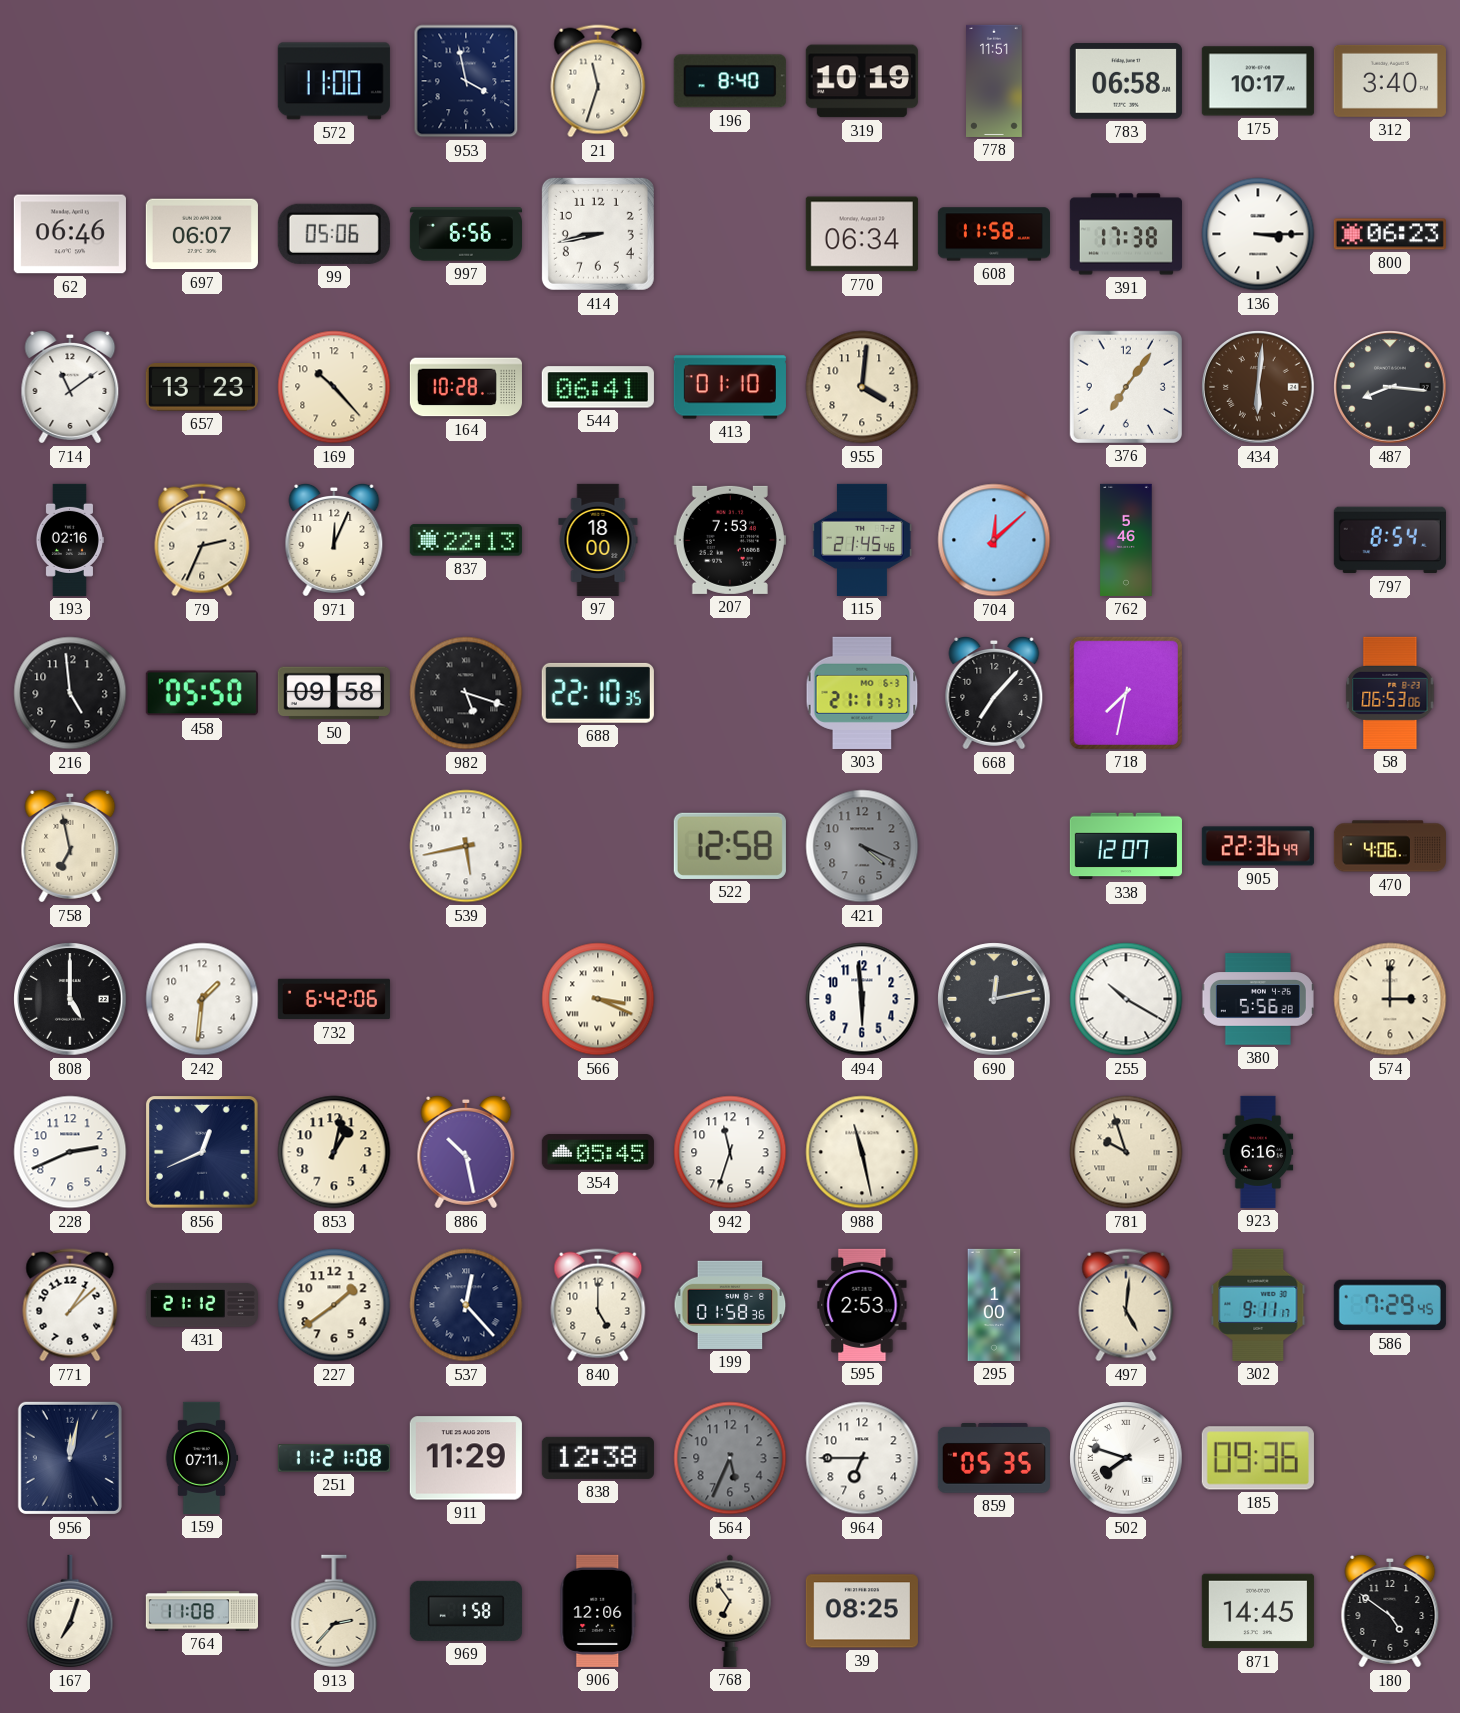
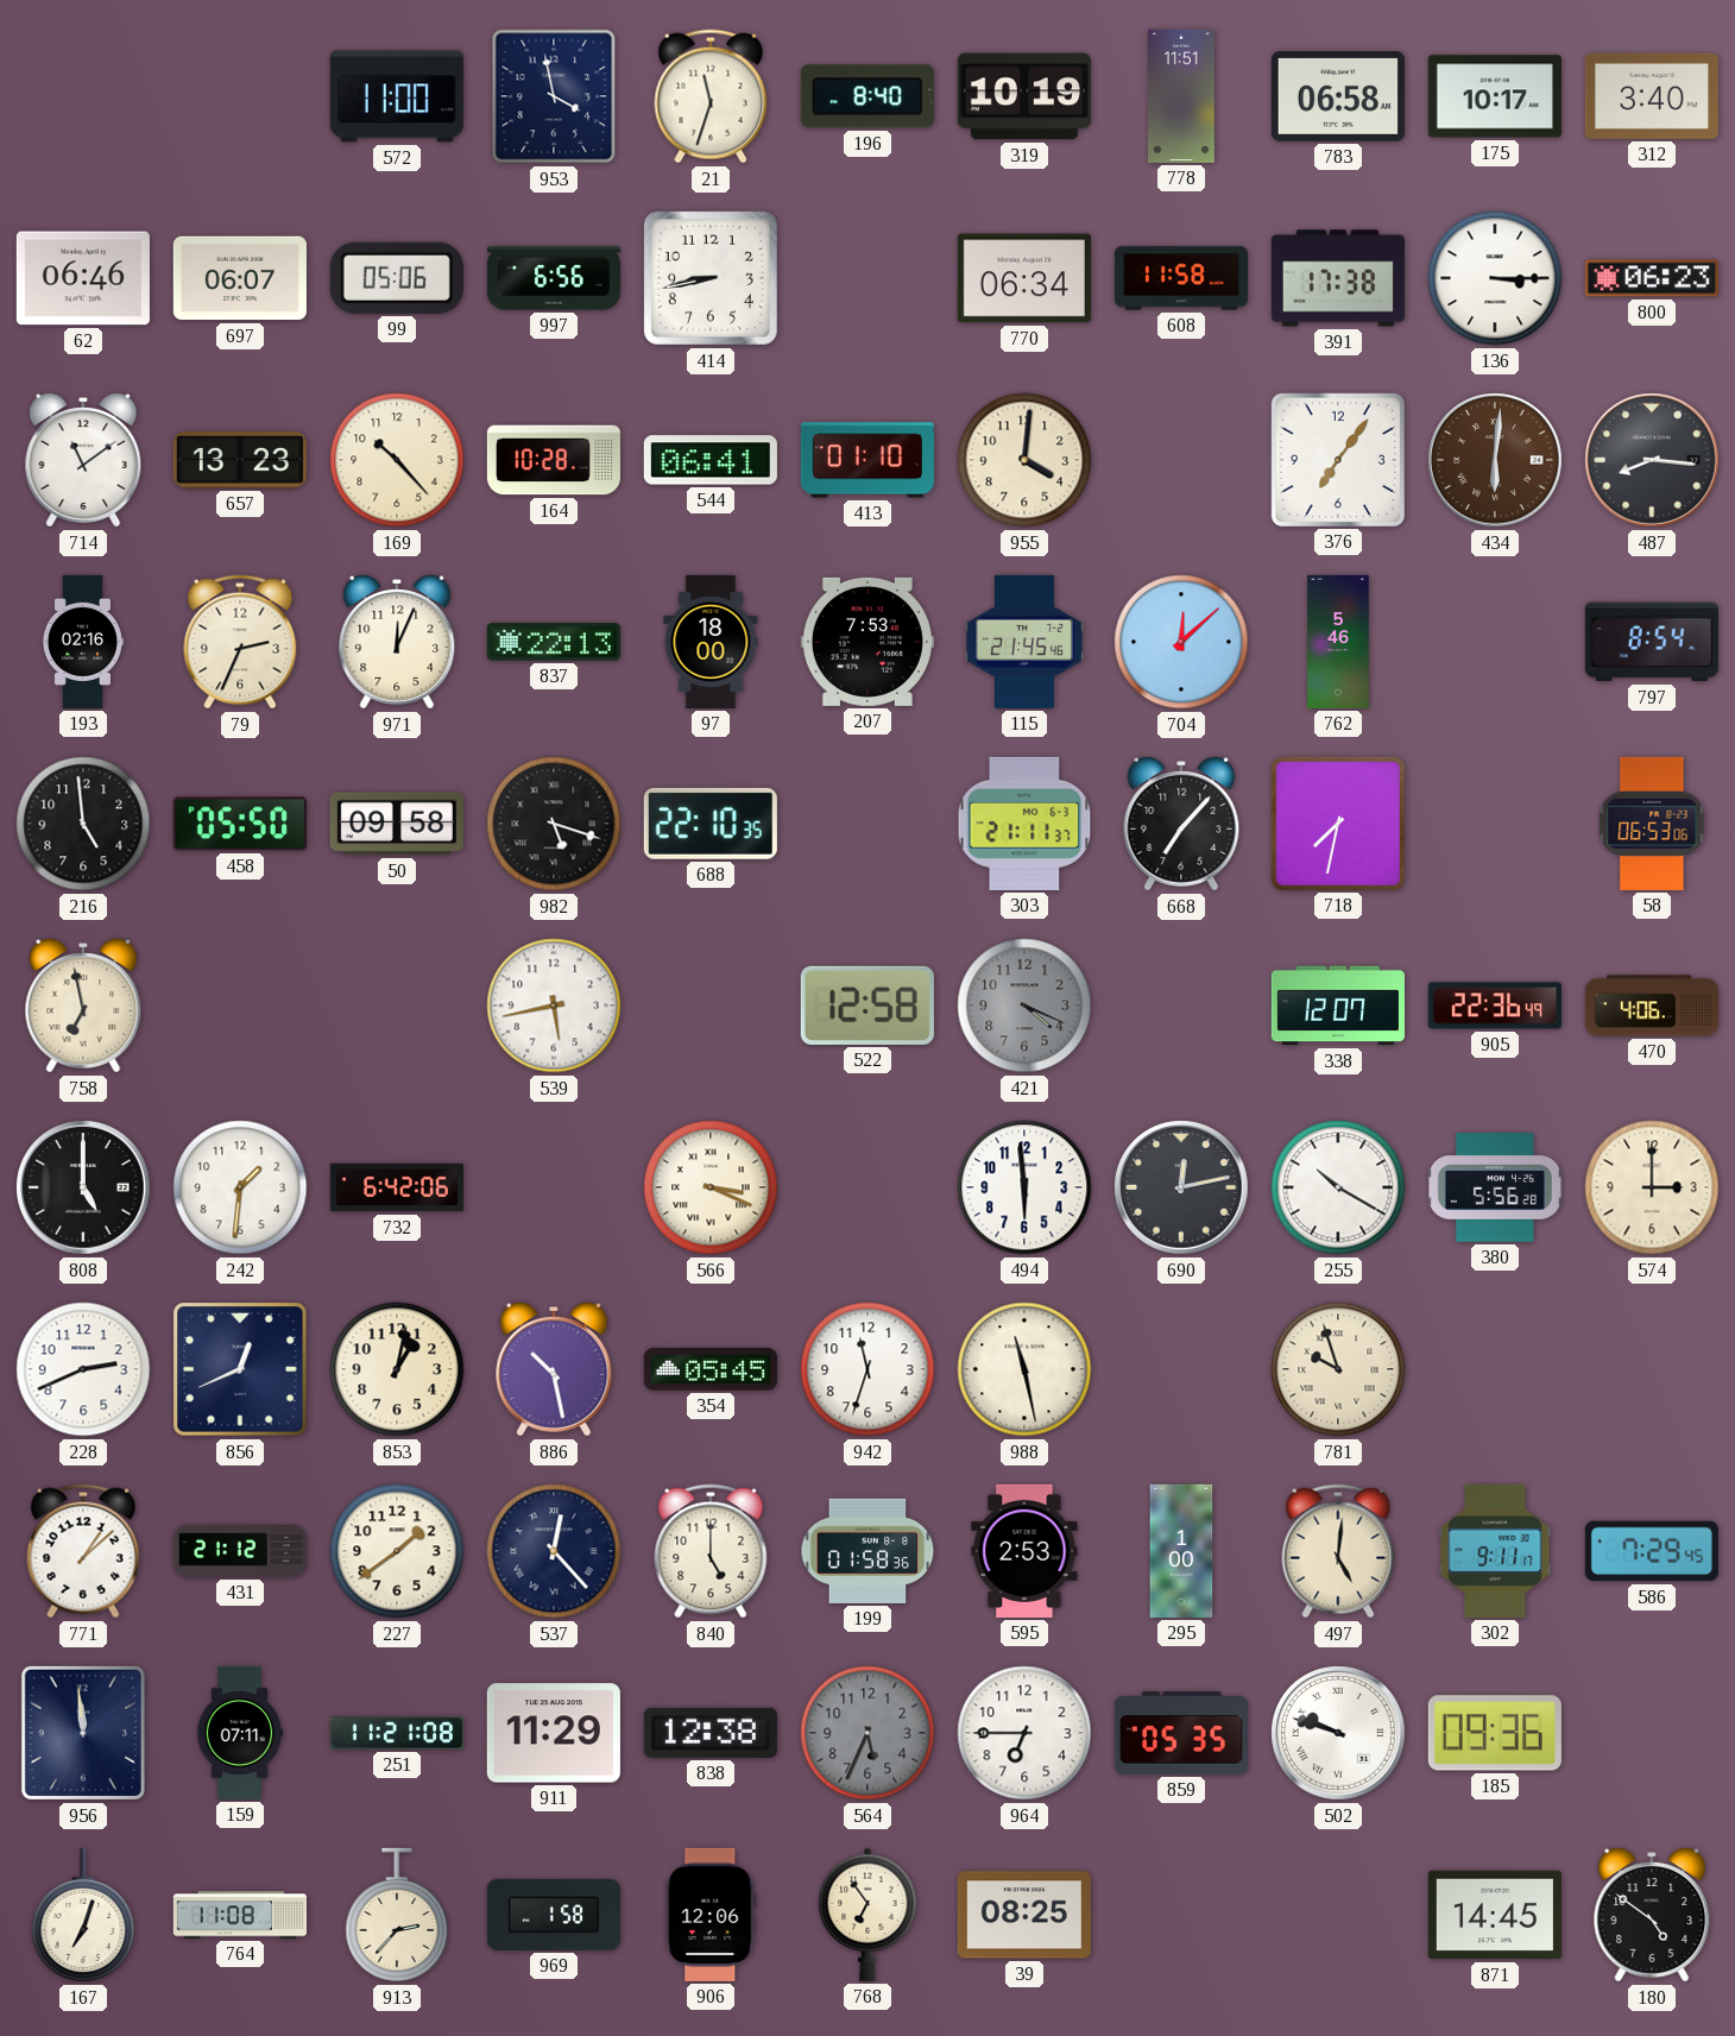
923: 6:16 -> none
956: 12:02 -> 11:59
502: 7:48 -> 9:48
